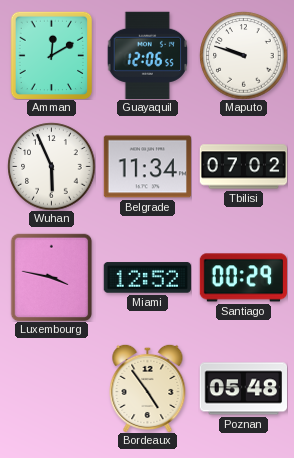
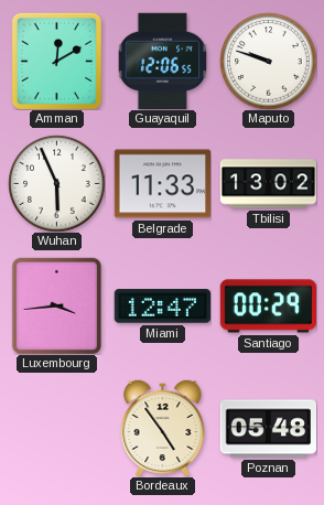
Belgrade: 11:34 -> 11:33
Tbilisi: 07:02 -> 13:02
Luxembourg: 3:47 -> 3:44
Miami: 12:52 -> 12:47
